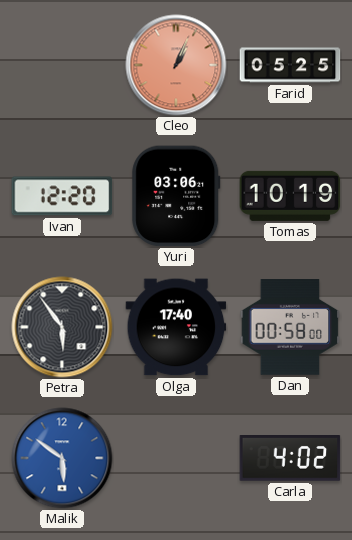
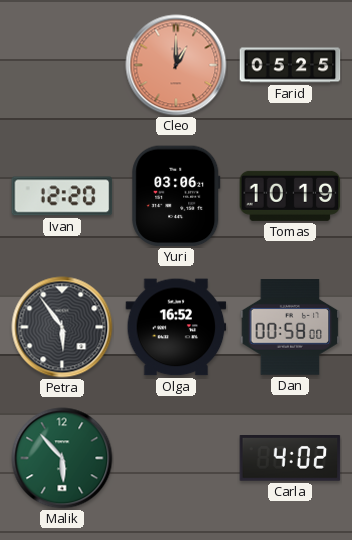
Cleo: 1:04 -> 1:00
Olga: 17:40 -> 16:52
Malik: 5:51 -> 5:53
Malik dial: blue -> green
